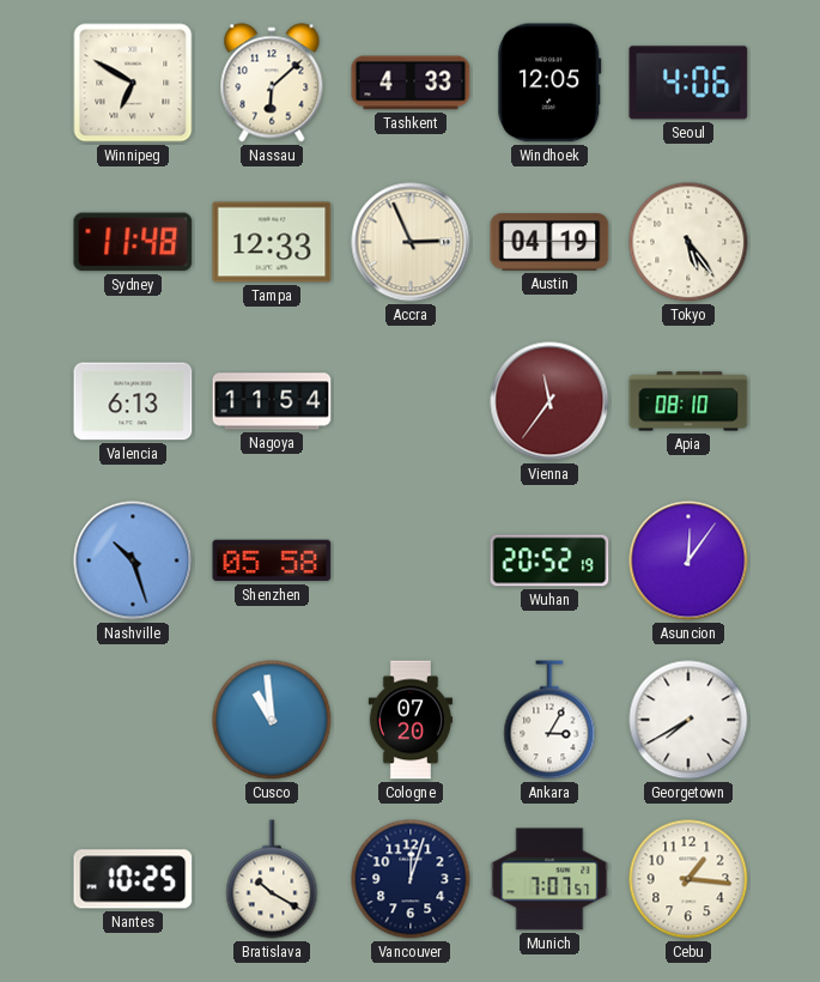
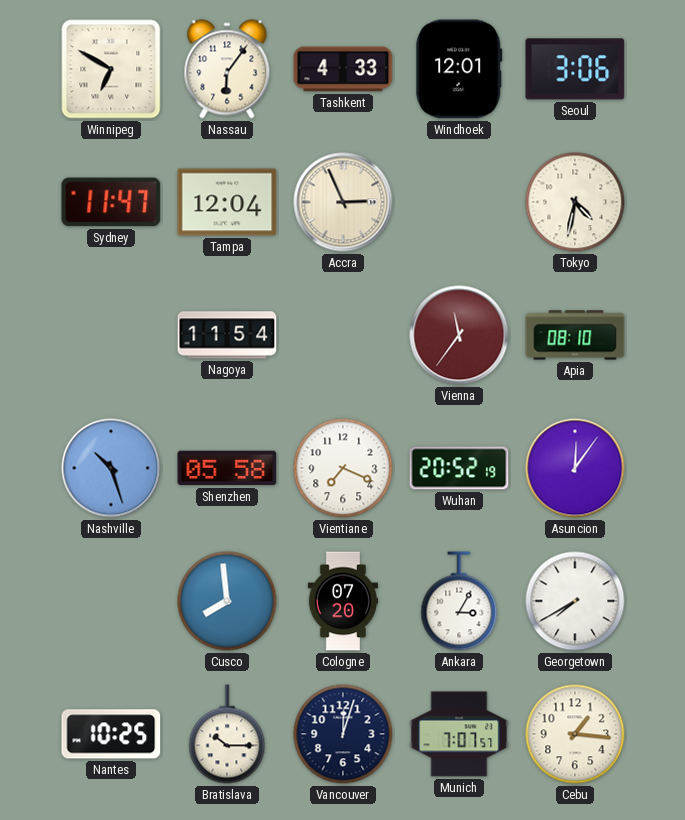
Nassau: 6:08 -> 6:06
Windhoek: 12:05 -> 12:01
Seoul: 4:06 -> 3:06
Sydney: 11:48 -> 11:47
Tampa: 12:33 -> 12:04
Austin: 04:19 -> none
Tokyo: 5:24 -> 4:32
Valencia: 6:13 -> none
Vientiane: none -> 7:19
Cusco: 10:59 -> 7:59
Bratislava: 10:20 -> 10:15
